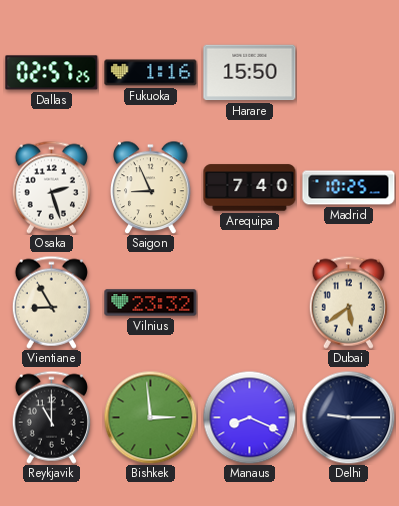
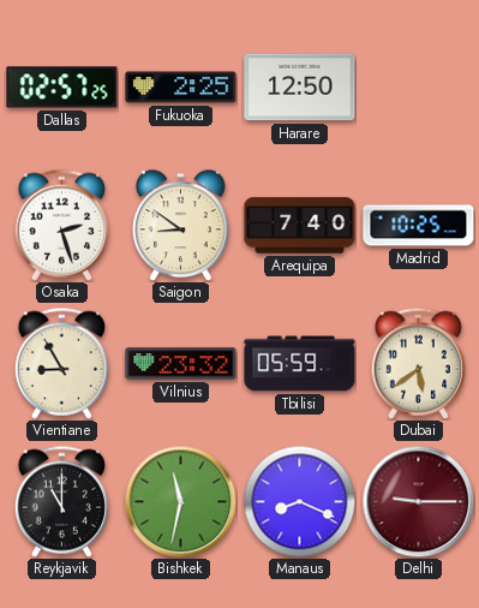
Fukuoka: 1:16 -> 2:25
Harare: 15:50 -> 12:50
Saigon: 8:56 -> 8:51
Tbilisi: none -> 05:59
Bishkek: 2:59 -> 11:32
Delhi dial: navy -> burgundy
